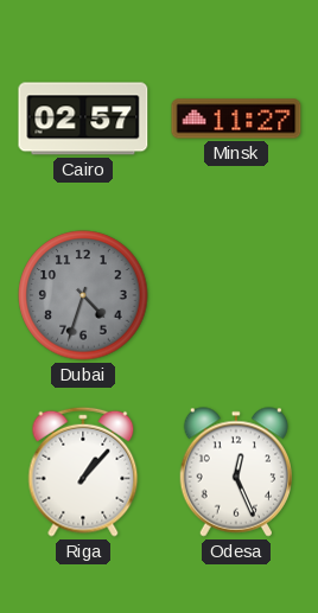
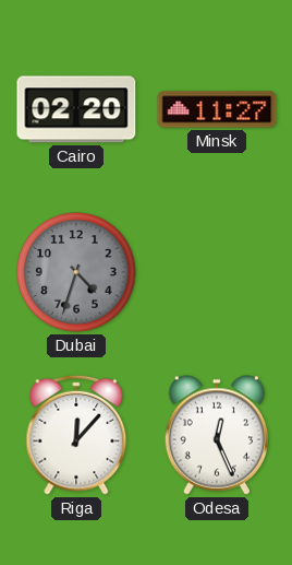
Cairo: 02:57 -> 02:20
Riga: 1:07 -> 12:07
